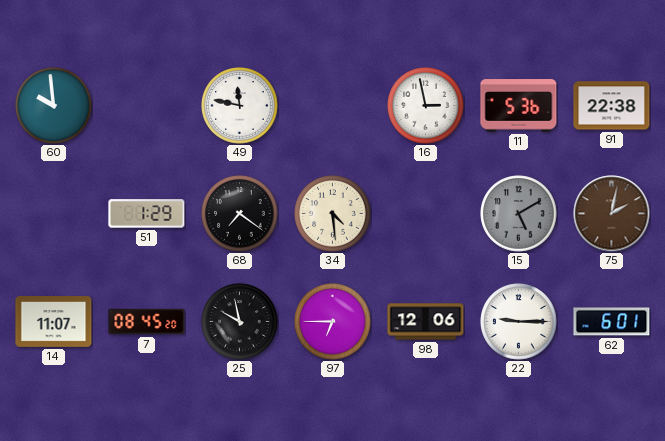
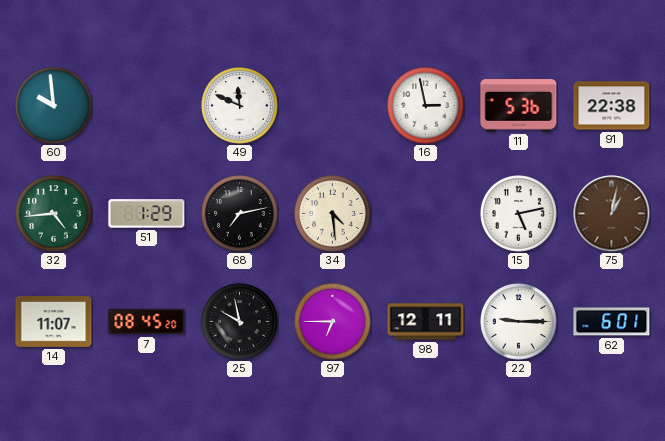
49: 11:47 -> 11:49
32: none -> 4:44
68: 7:21 -> 7:13
15: 5:10 -> 5:13
15 dial: grey -> white
75: 2:02 -> 1:02
98: 12:06 -> 12:11
